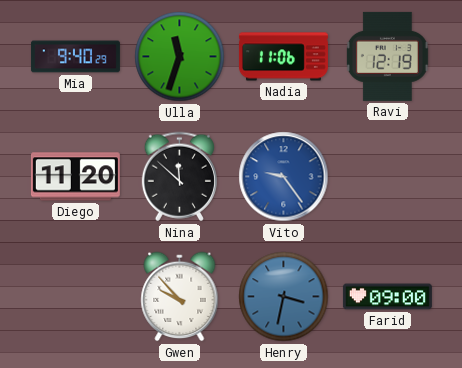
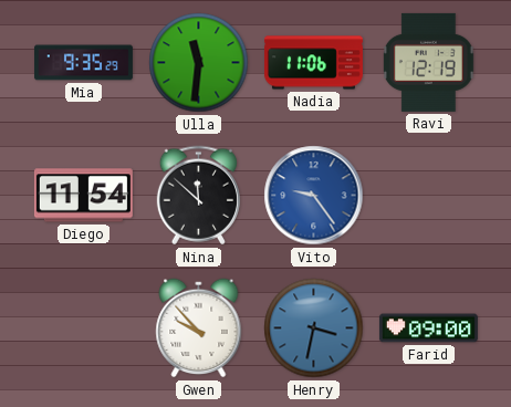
Mia: 9:40 -> 9:35
Ulla: 11:33 -> 11:31
Diego: 11:20 -> 11:54
